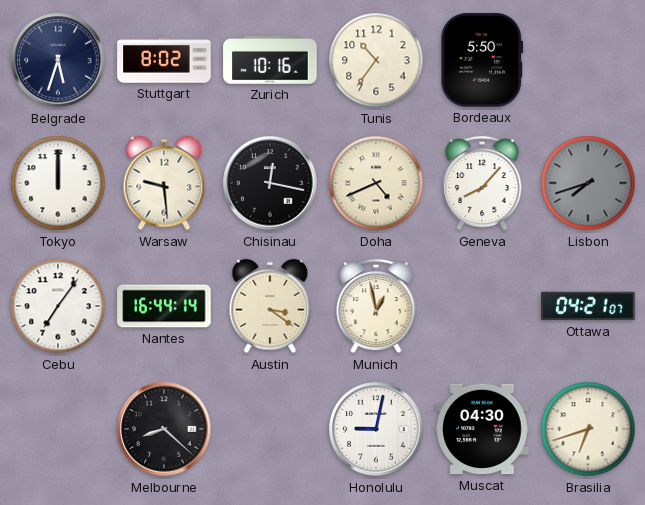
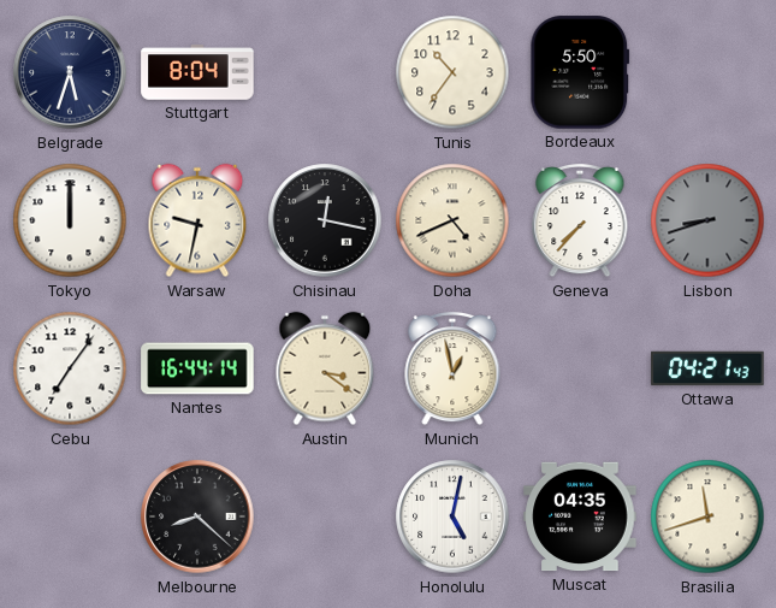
Stuttgart: 8:02 -> 8:04
Zurich: 10:16 -> none
Warsaw: 9:29 -> 9:32
Geneva: 8:07 -> 7:37
Lisbon: 7:42 -> 8:42
Ottawa: 04:21:07 -> 04:21:43
Honolulu: 9:02 -> 5:02
Muscat: 04:30 -> 04:35
Brasilia: 6:42 -> 11:42
